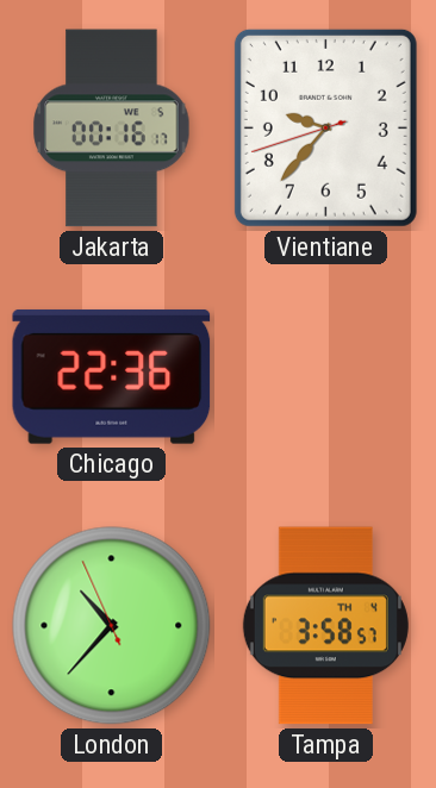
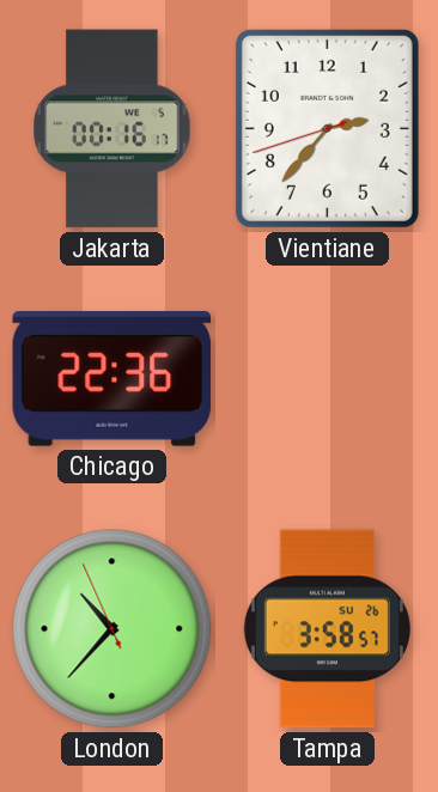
Vientiane: 9:36 -> 2:36
Tampa date: TH 4 -> SU 26
